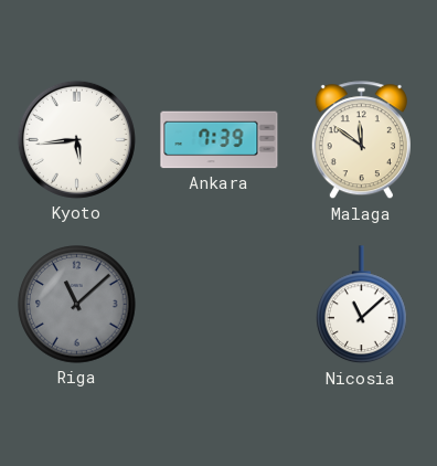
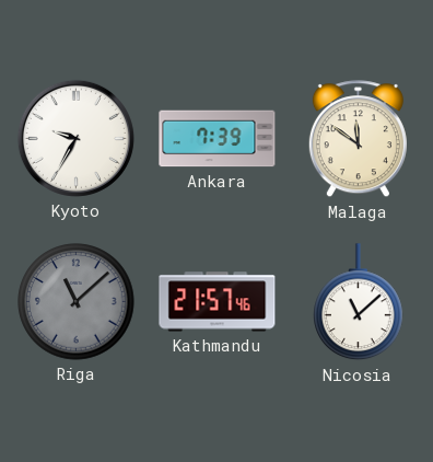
Kyoto: 5:44 -> 9:35
Kathmandu: none -> 21:57
